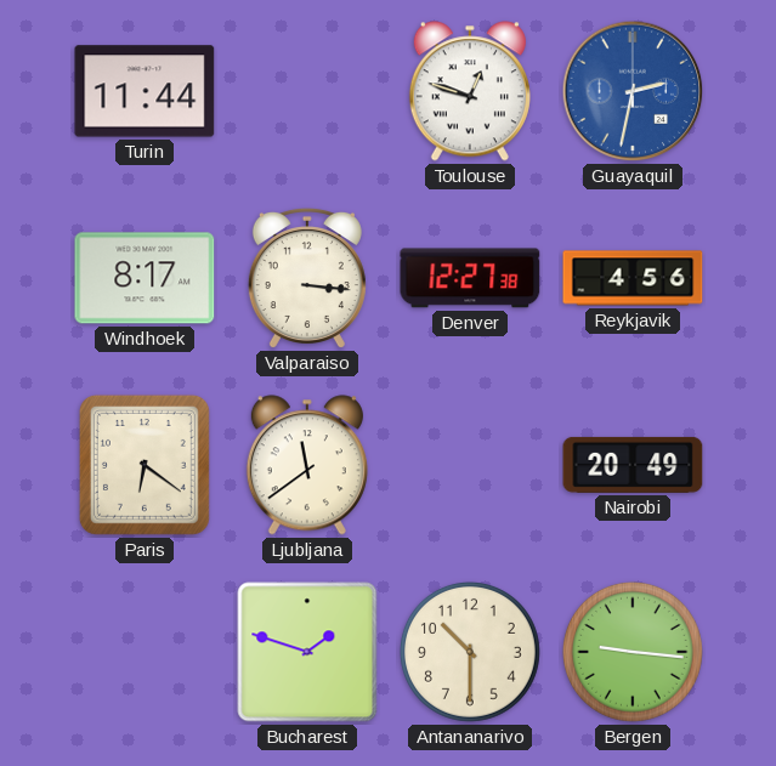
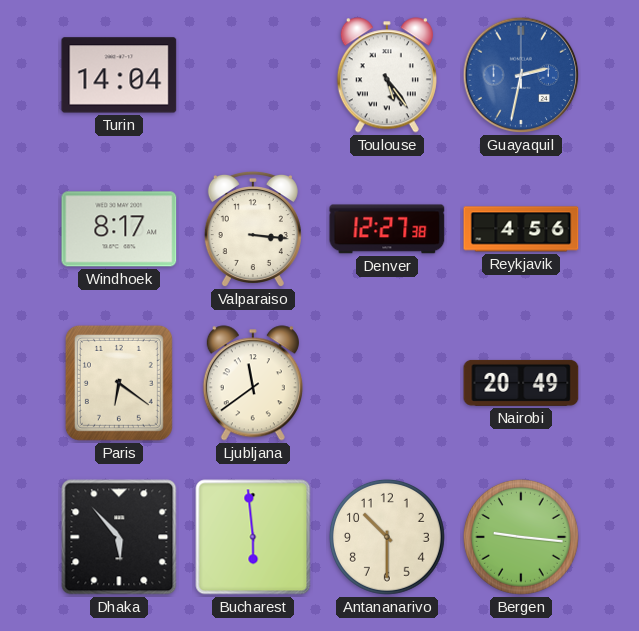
Turin: 11:44 -> 14:04
Toulouse: 12:48 -> 5:24
Dhaka: none -> 5:53
Bucharest: 1:48 -> 5:59
